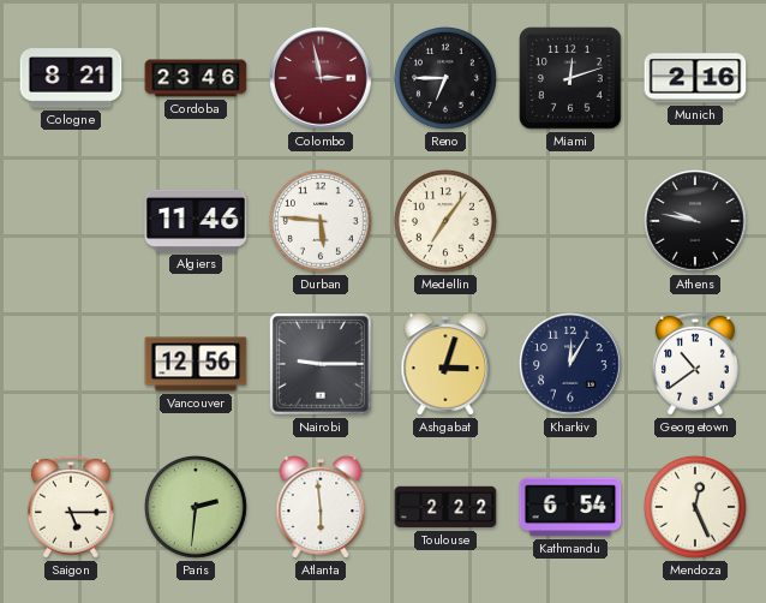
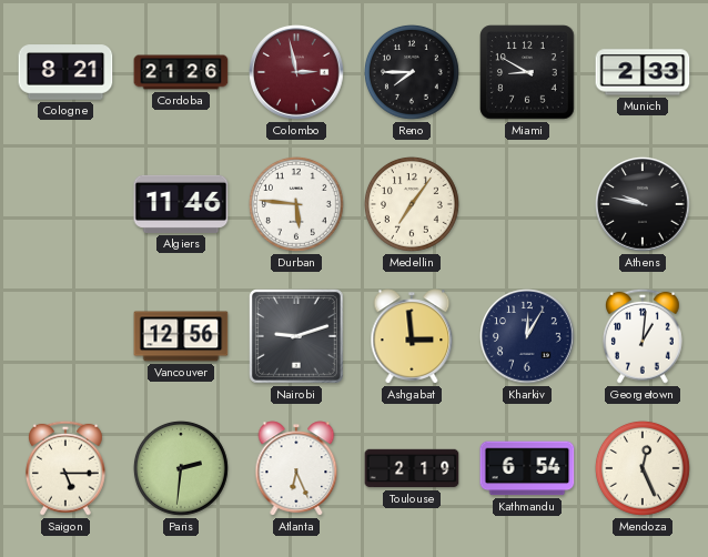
Cordoba: 23:46 -> 21:26
Reno: 6:45 -> 7:45
Miami: 12:12 -> 8:50
Munich: 2:16 -> 2:33
Nairobi: 9:15 -> 9:12
Ashgabat: 3:03 -> 2:59
Georgetown: 10:39 -> 1:01
Atlanta: 5:59 -> 6:26
Toulouse: 2:22 -> 2:19
